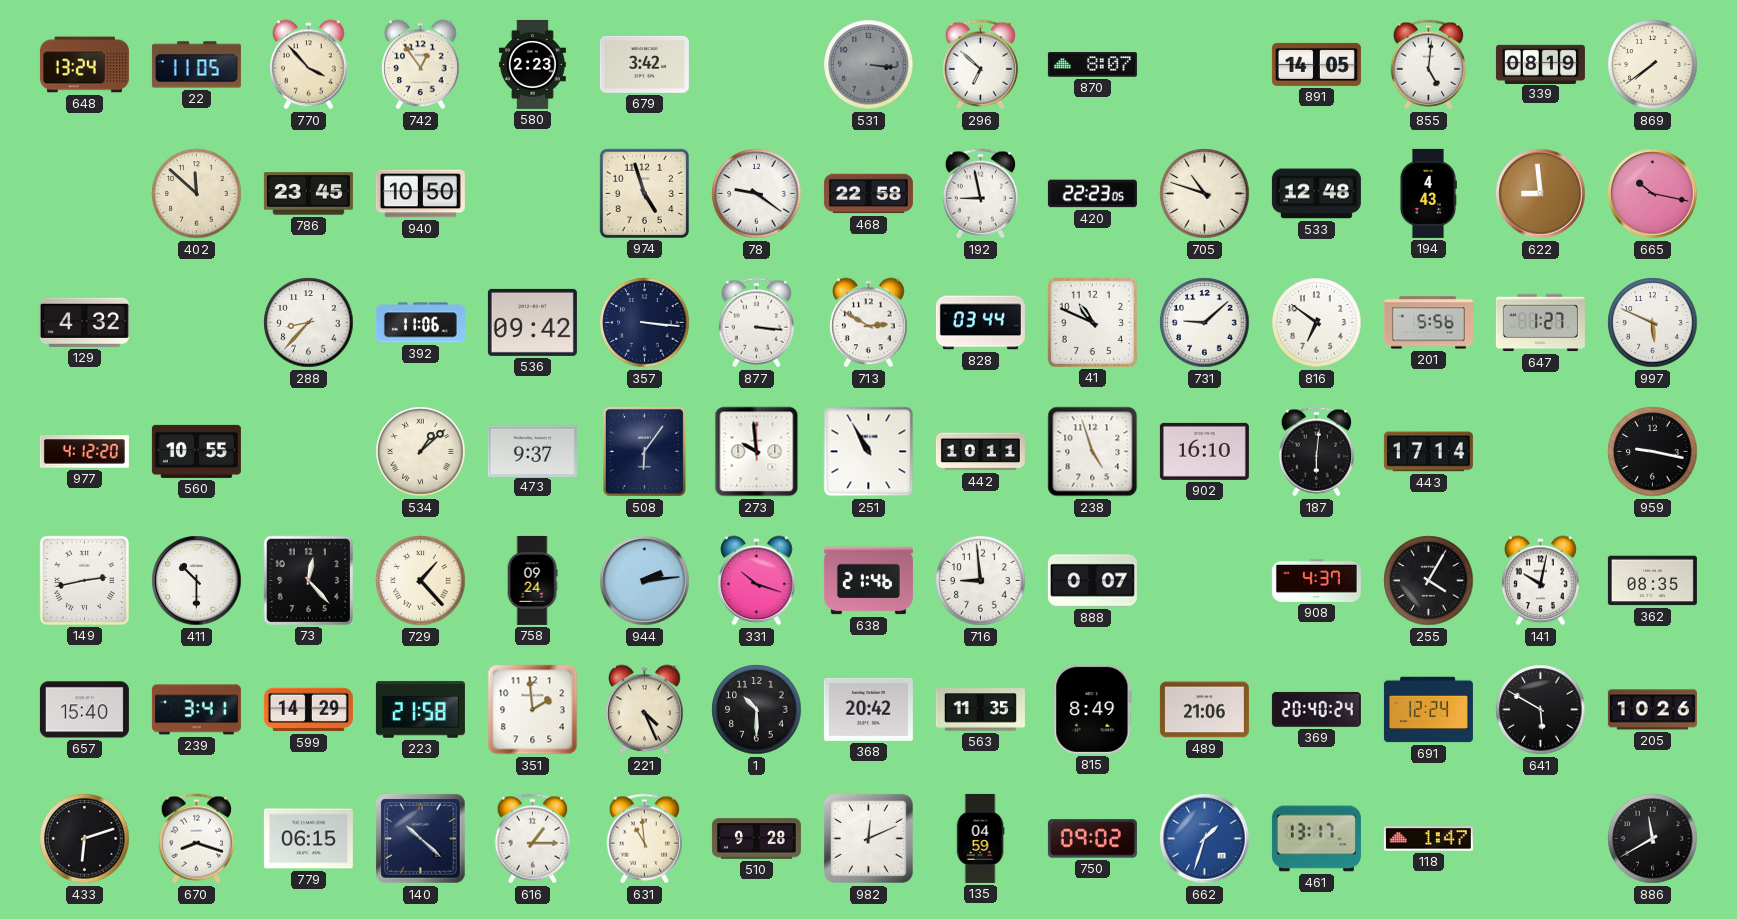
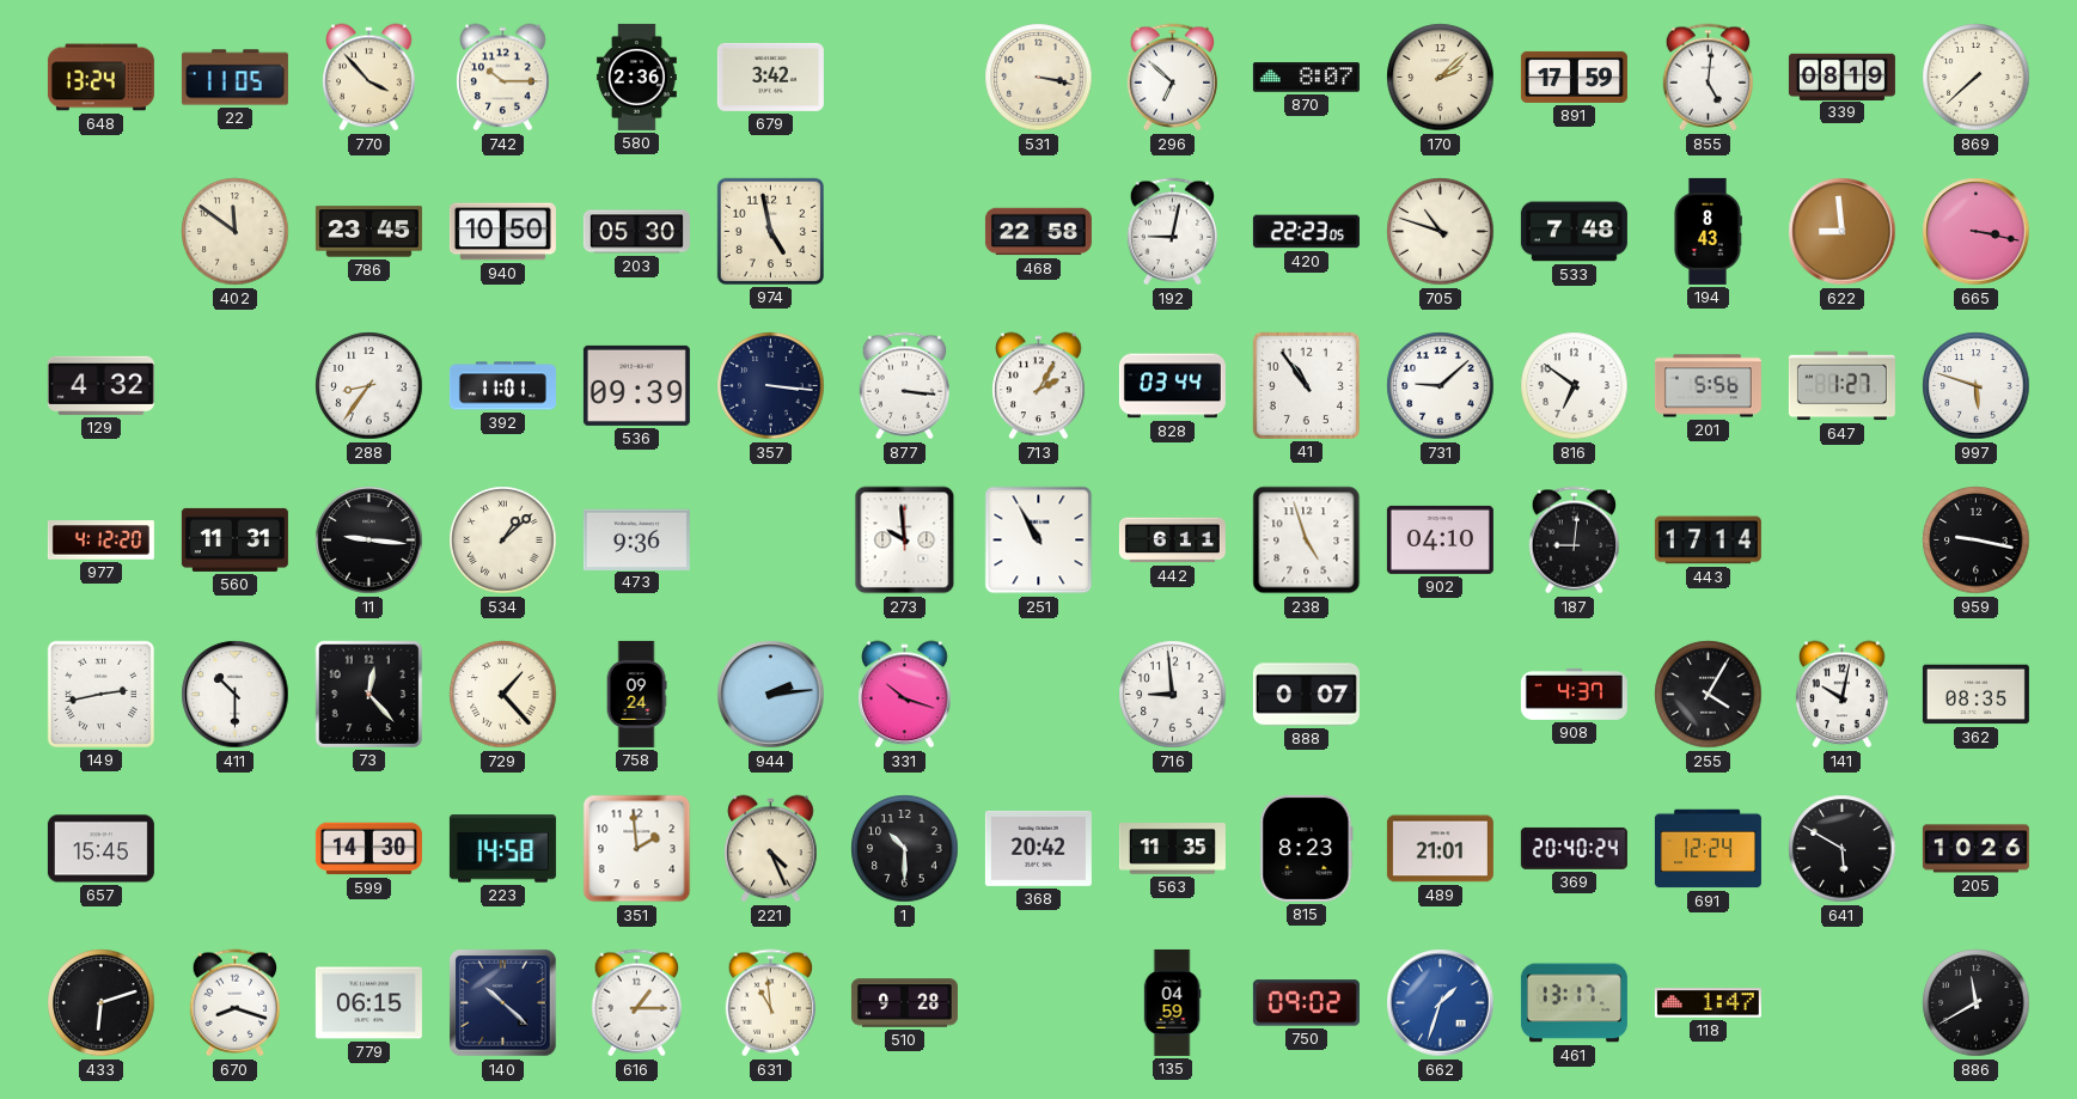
742: 12:54 -> 10:15
580: 2:23 -> 2:36
531: 3:16 -> 3:17
531 dial: grey -> cream
170: none -> 2:08
891: 14:05 -> 17:59
869: 7:39 -> 7:38
402: 11:52 -> 11:51
203: none -> 05:30
974: 4:57 -> 4:58
78: 9:21 -> none
192: 8:58 -> 9:02
533: 12:48 -> 7:48
194: 4:43 -> 8:43
665: 10:17 -> 3:17
288: 8:37 -> 8:36
392: 11:06 -> 11:01
536: 09:42 -> 09:39
713: 2:50 -> 2:05
41: 10:49 -> 10:54
997: 5:49 -> 5:48
560: 10:55 -> 11:31
11: none -> 9:16
473: 9:37 -> 9:36
508: 6:06 -> none
442: 10:11 -> 6:11
902: 16:10 -> 04:10
187: 6:01 -> 9:01
638: 21:46 -> none
657: 15:40 -> 15:45
239: 3:41 -> none
599: 14:29 -> 14:30
223: 21:58 -> 14:58
815: 8:49 -> 8:23
489: 21:06 -> 21:01
982: 12:11 -> none
